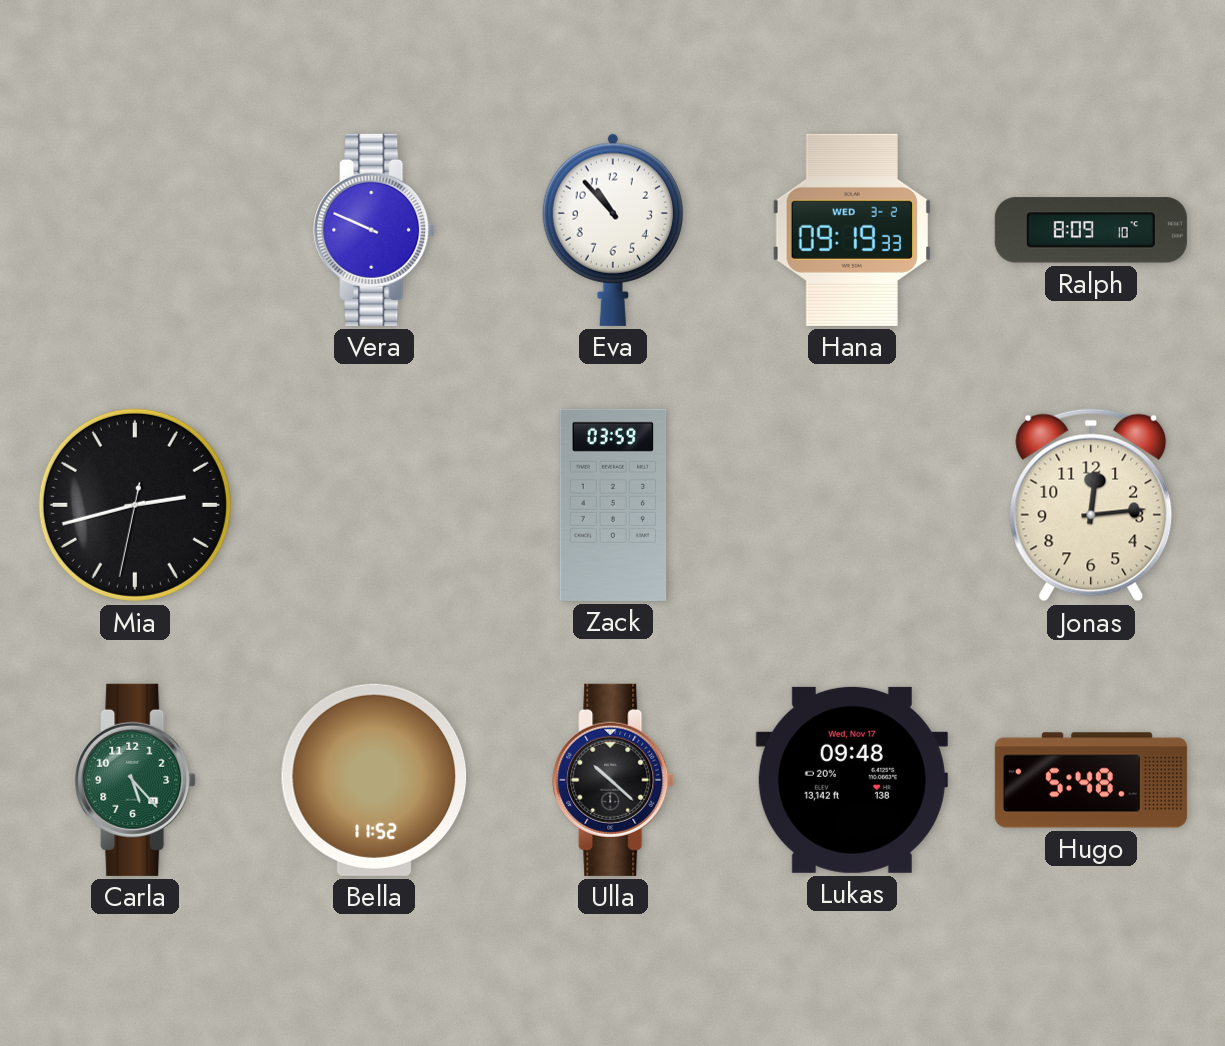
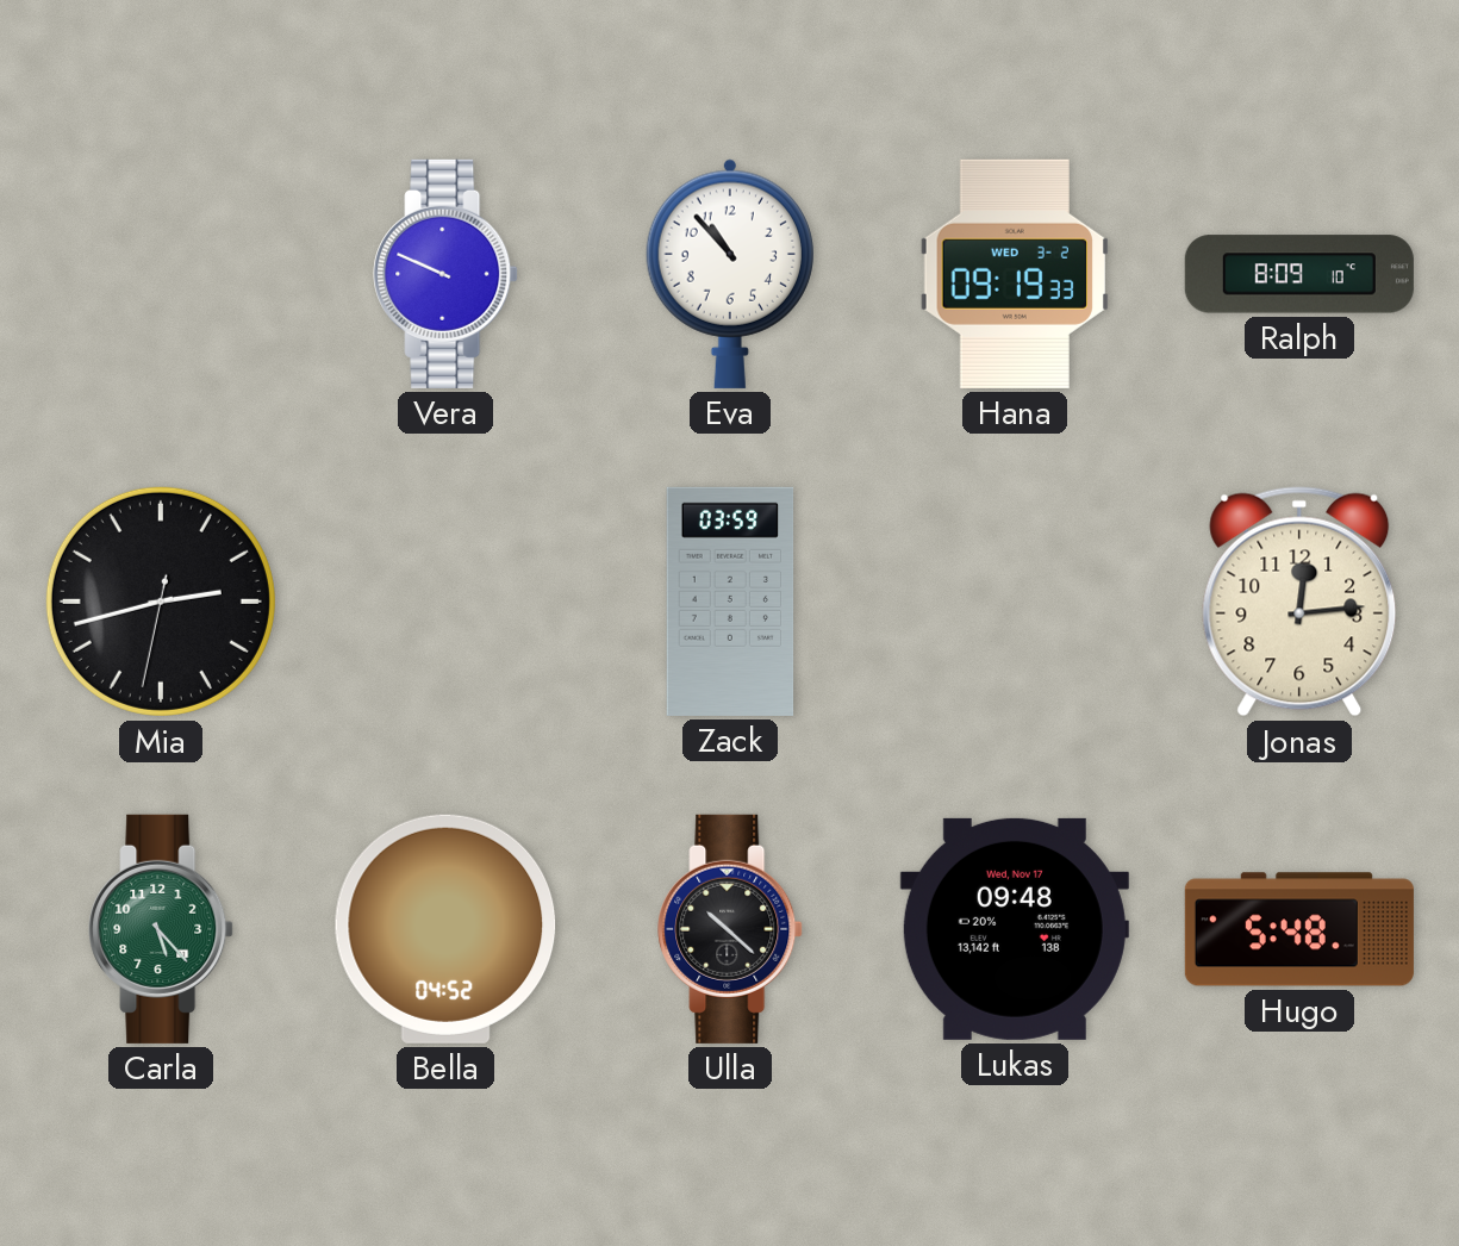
Bella: 11:52 -> 04:52
